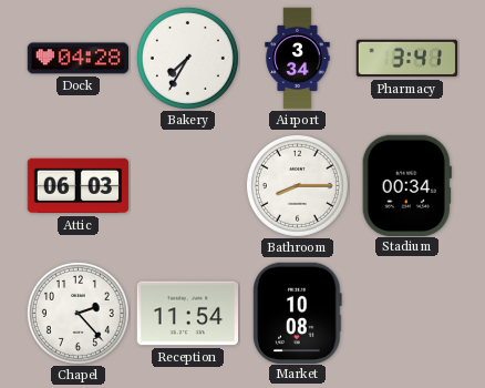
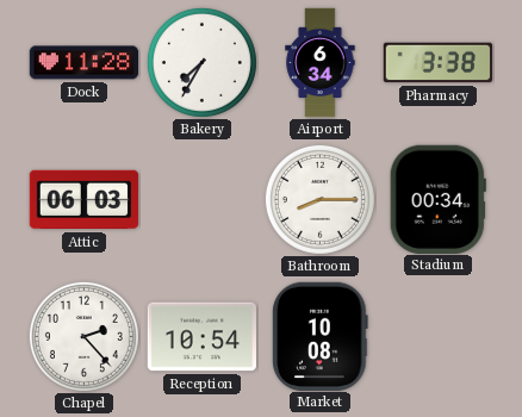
Dock: 04:28 -> 11:28
Airport: 3:34 -> 6:34
Pharmacy: 3:41 -> 3:38
Reception: 11:54 -> 10:54
